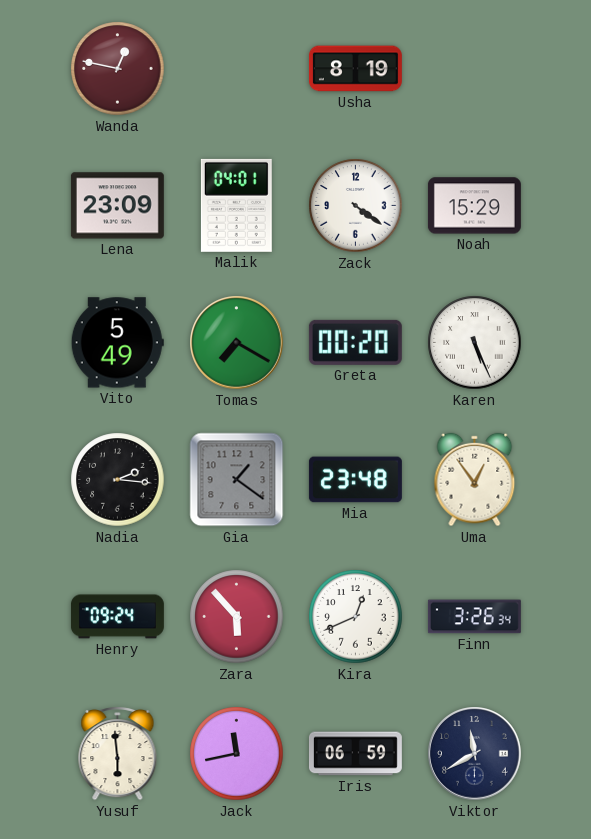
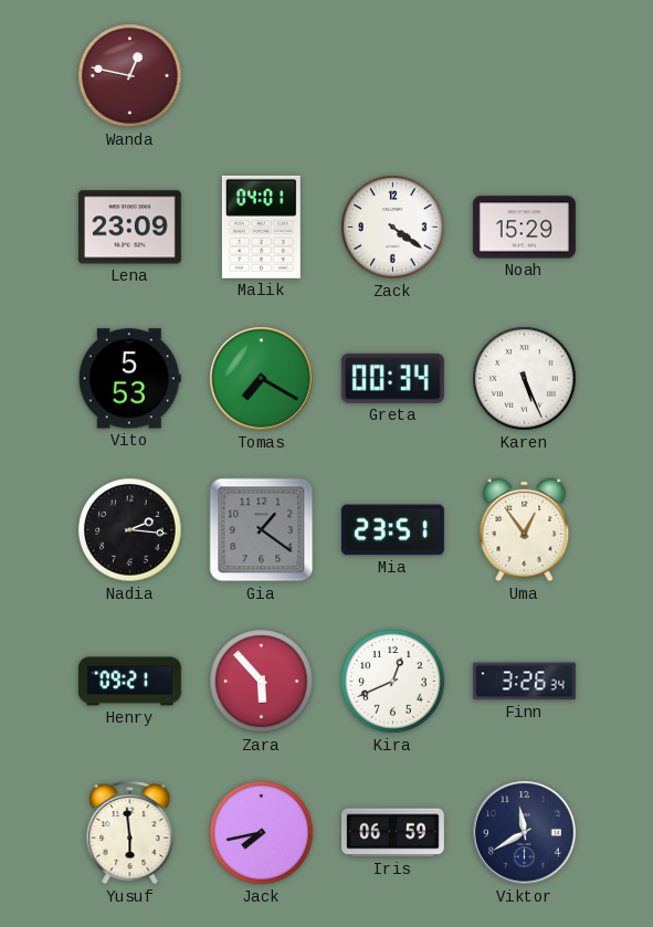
Usha: 8:19 -> none
Vito: 5:49 -> 5:53
Greta: 00:20 -> 00:34
Mia: 23:48 -> 23:51
Henry: 09:24 -> 09:21
Jack: 11:43 -> 7:43
